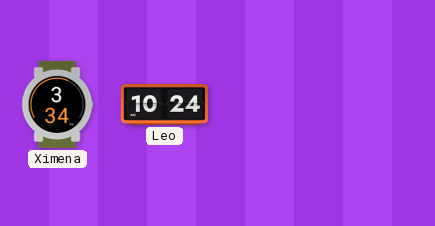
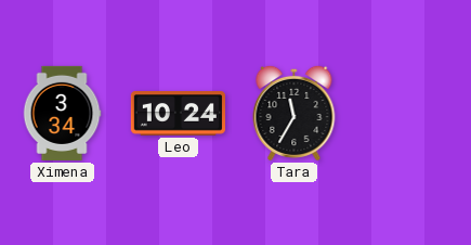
Tara: none -> 11:35
